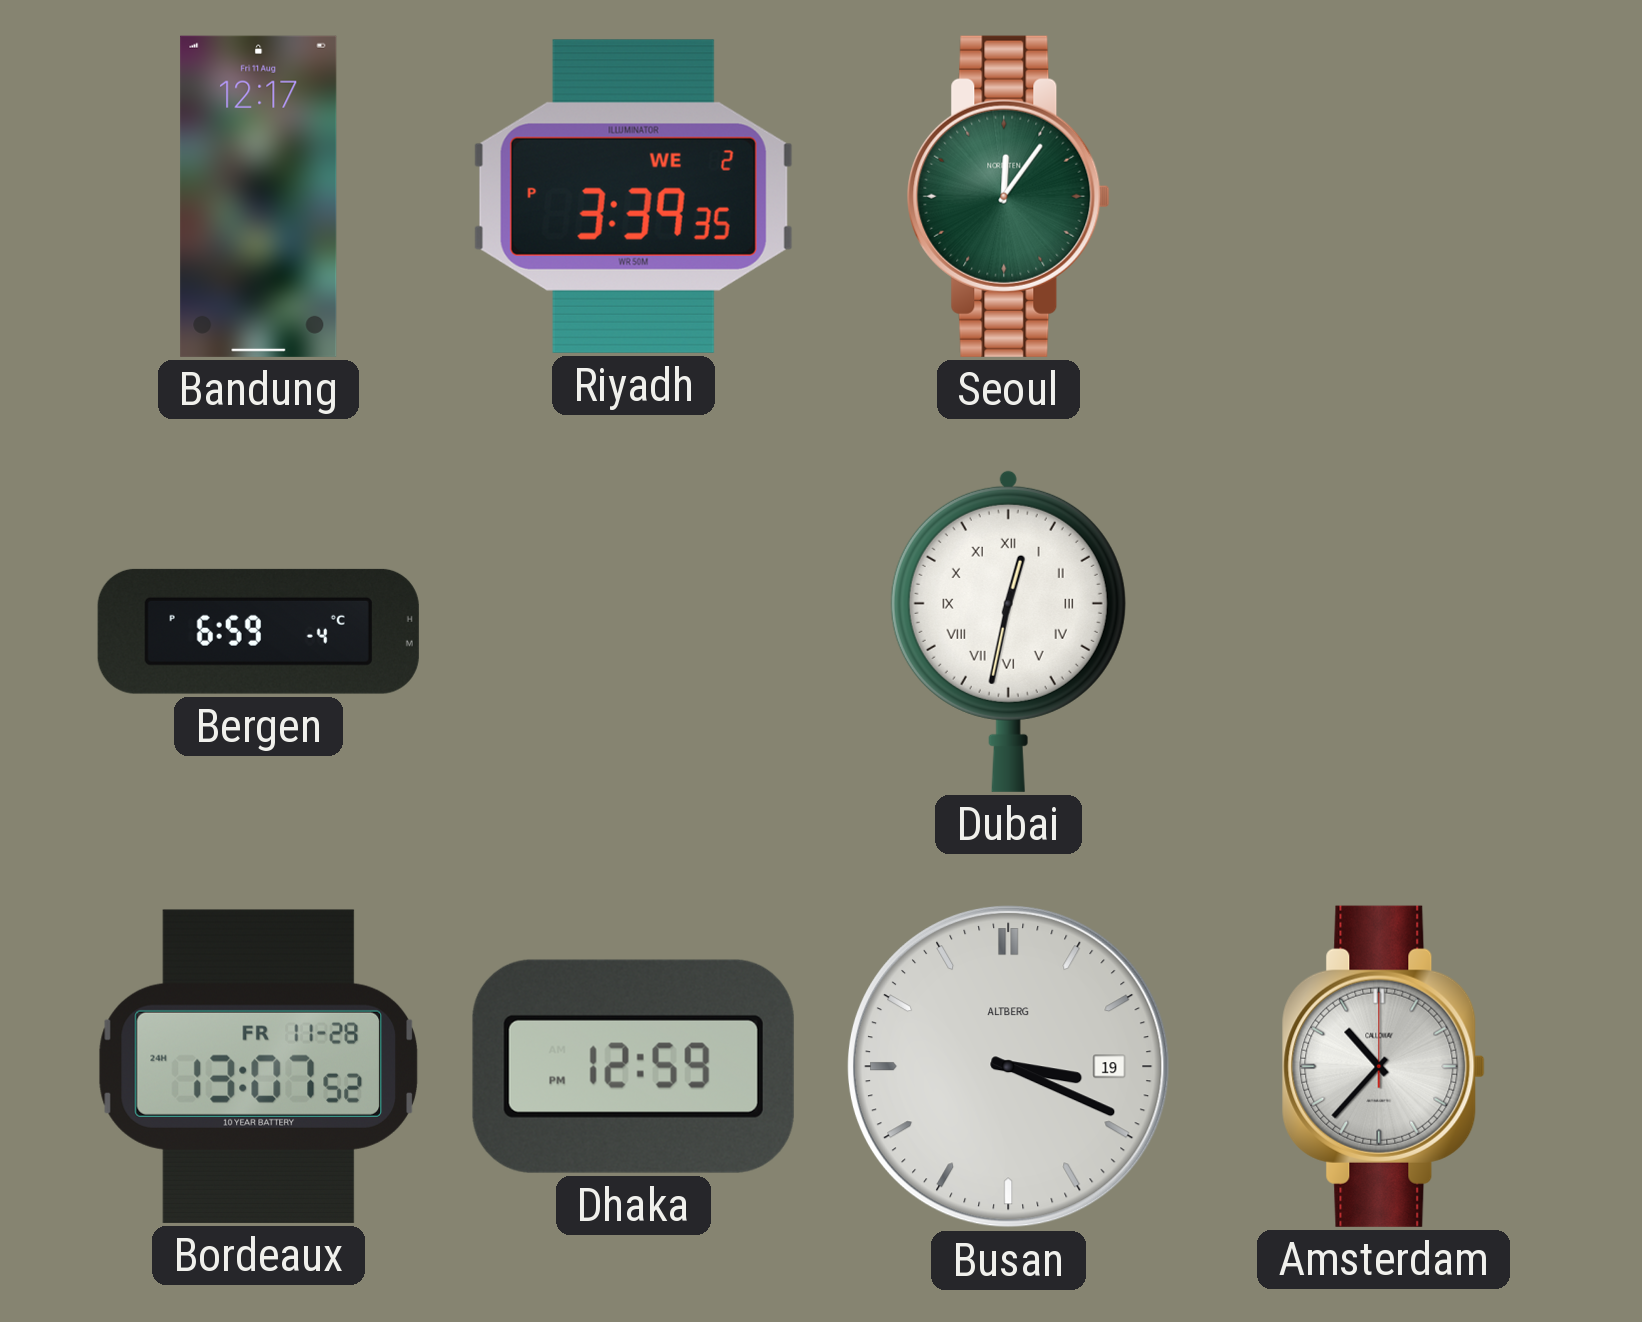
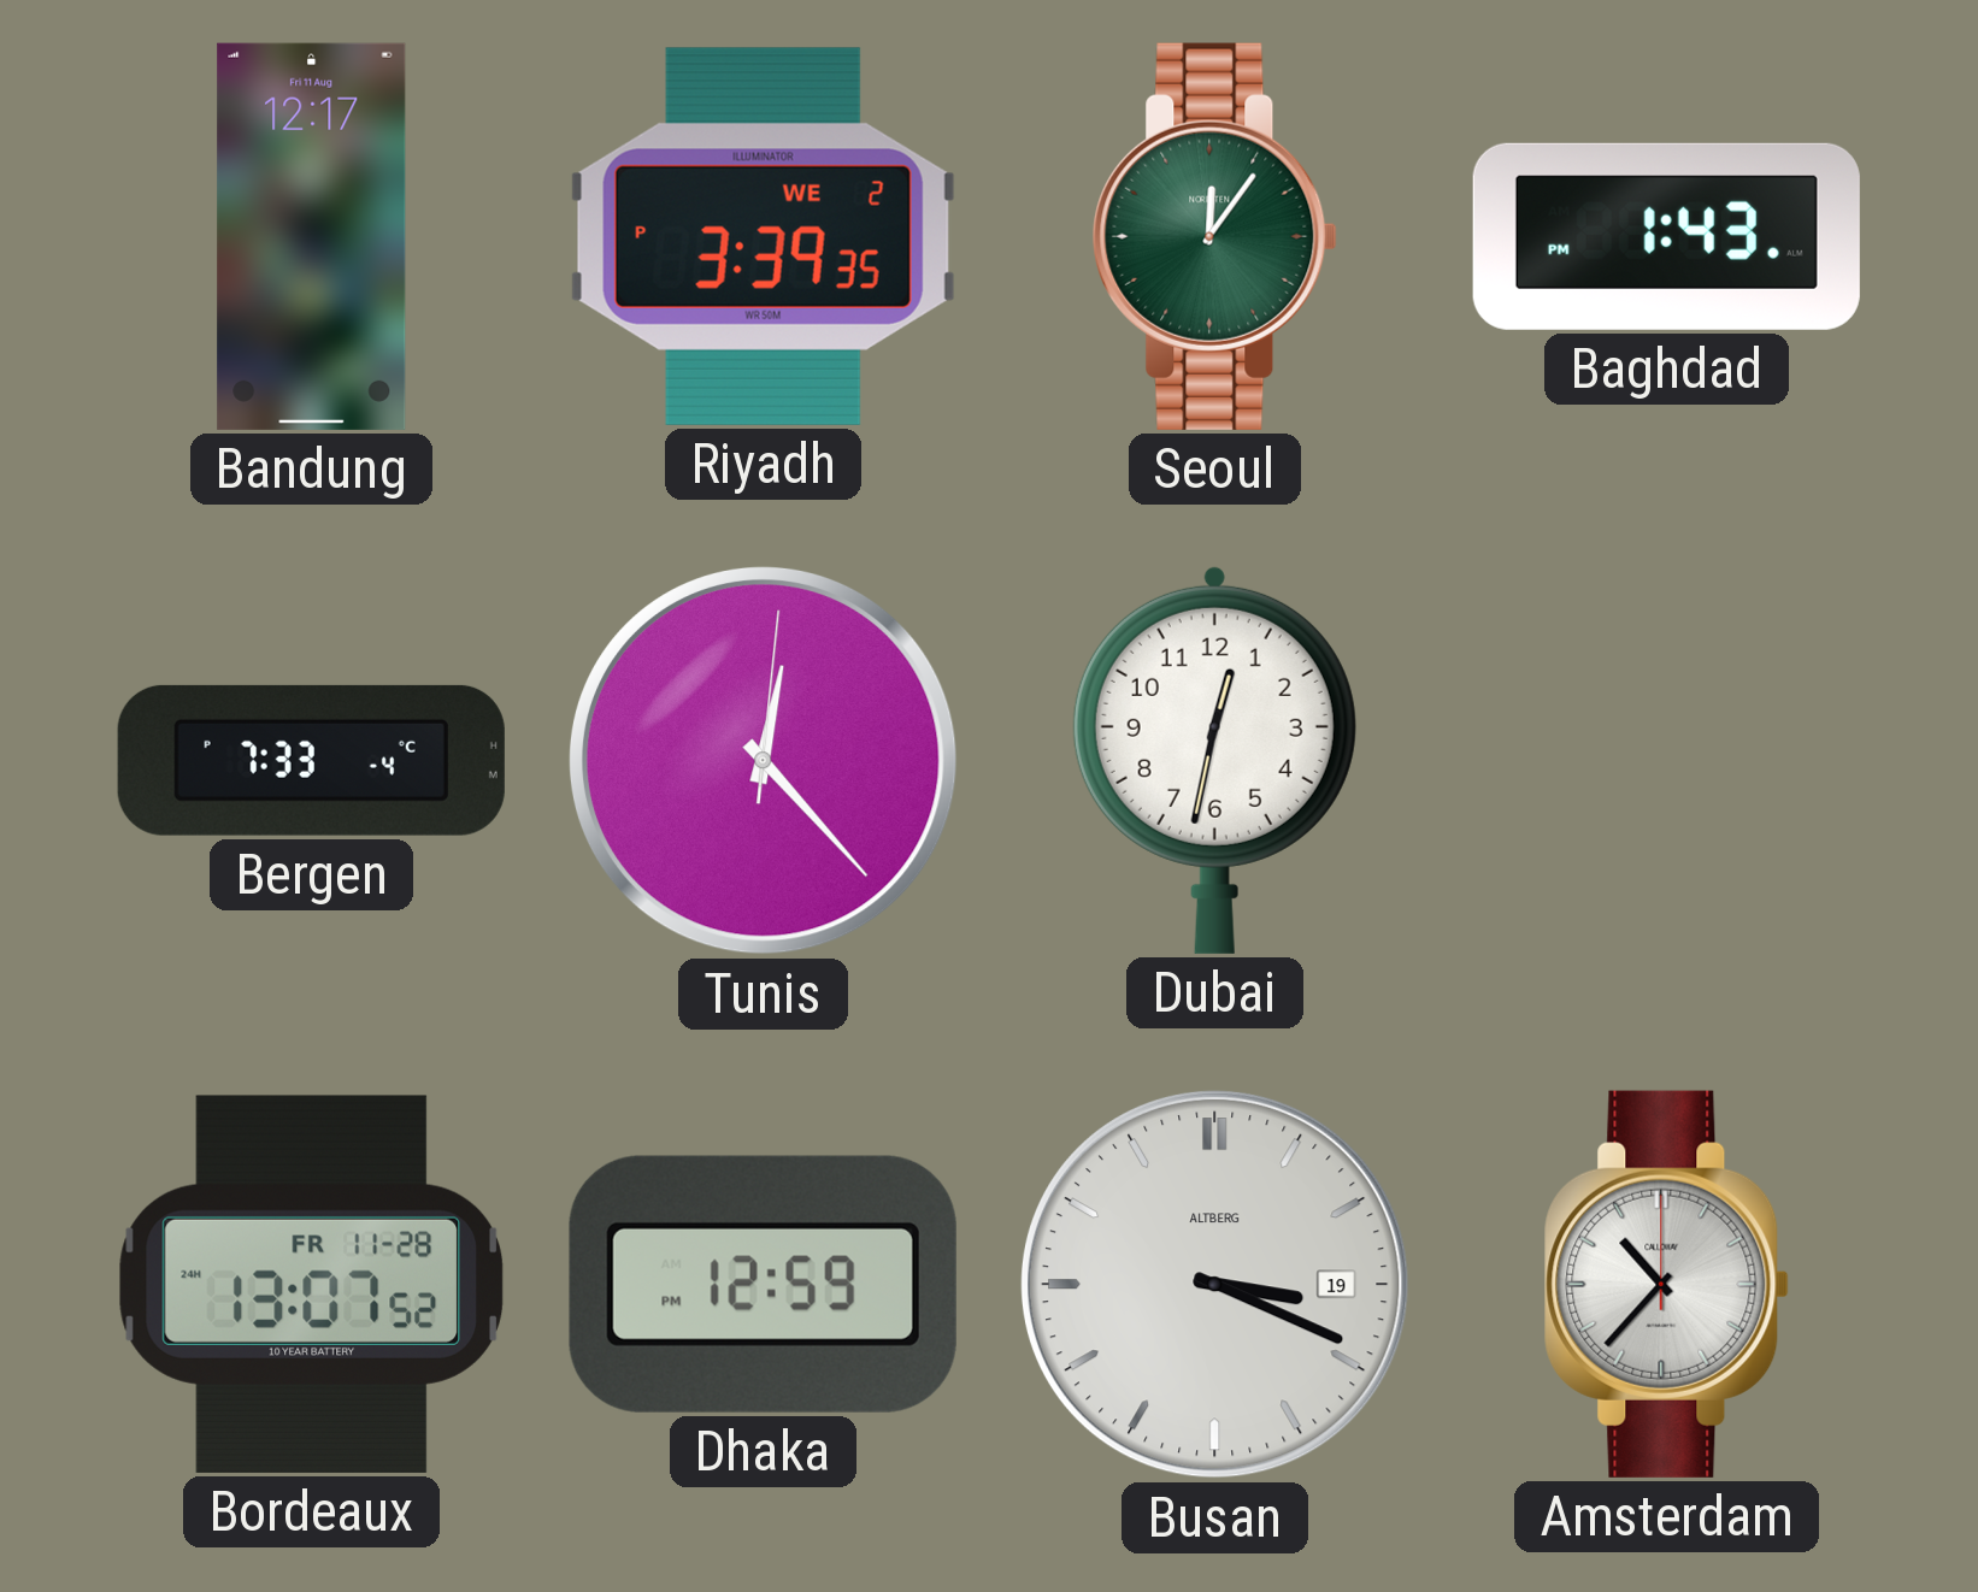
Baghdad: none -> 1:43
Bergen: 6:59 -> 7:33
Tunis: none -> 12:23
Dubai numerals: Roman -> Arabic
